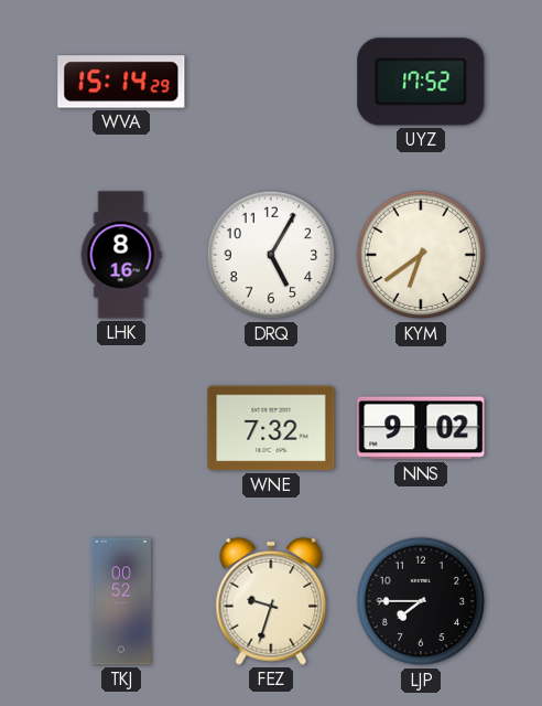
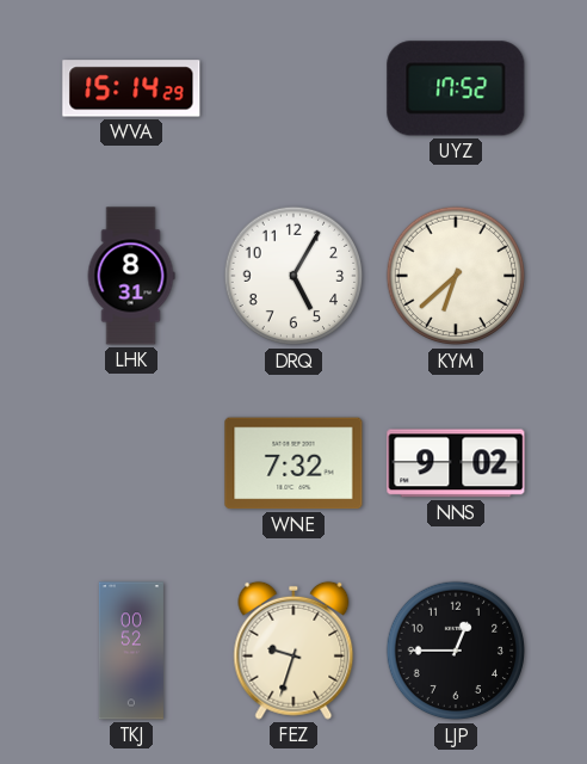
LHK: 8:16 -> 8:31
KYM: 6:39 -> 6:38
LJP: 7:45 -> 12:45
